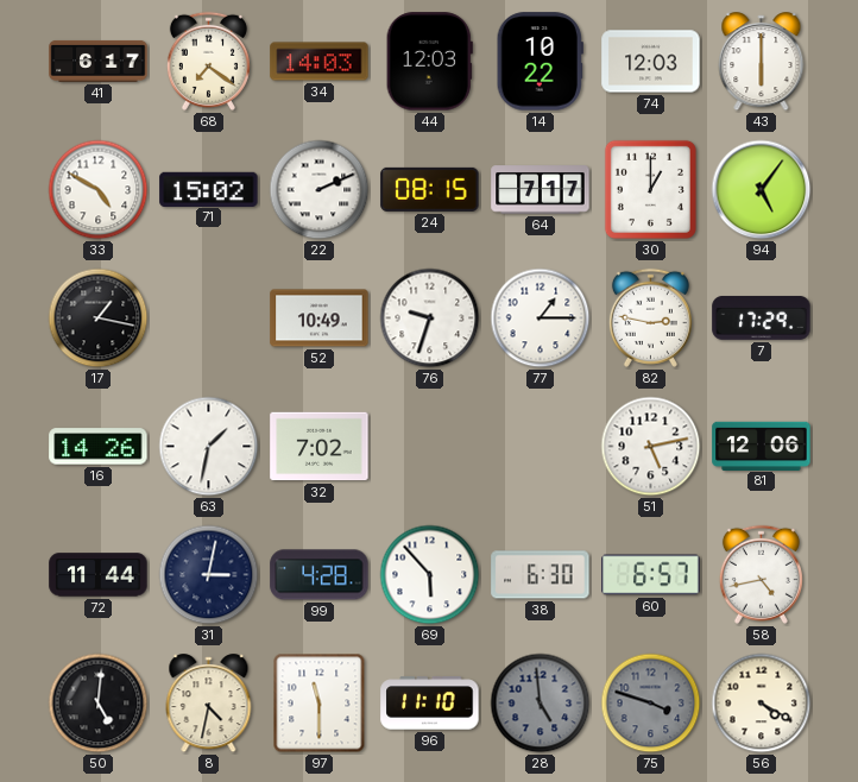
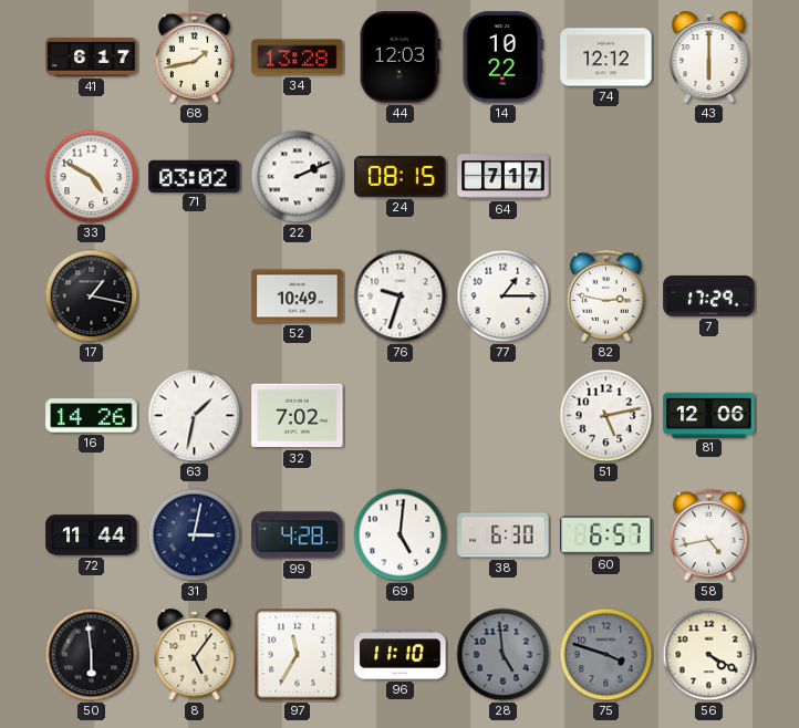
68: 7:21 -> 1:43
34: 14:03 -> 13:28
74: 12:03 -> 12:12
71: 15:02 -> 03:02
30: 1:00 -> none
94: 5:06 -> none
69: 5:53 -> 5:01
50: 5:01 -> 5:59
8: 4:32 -> 5:06
97: 11:30 -> 11:35
